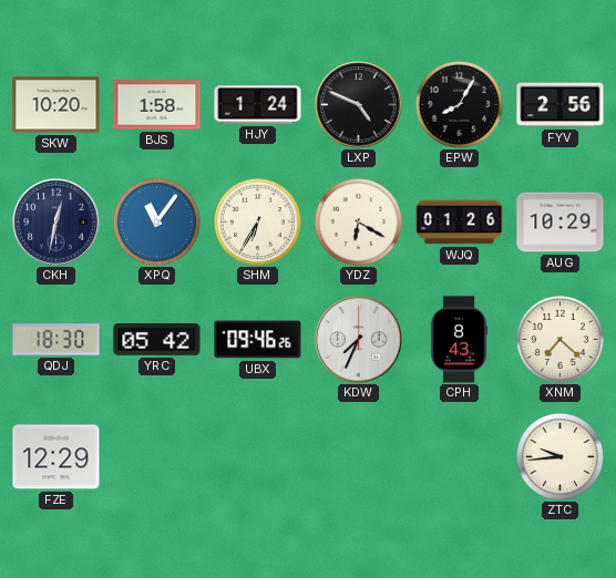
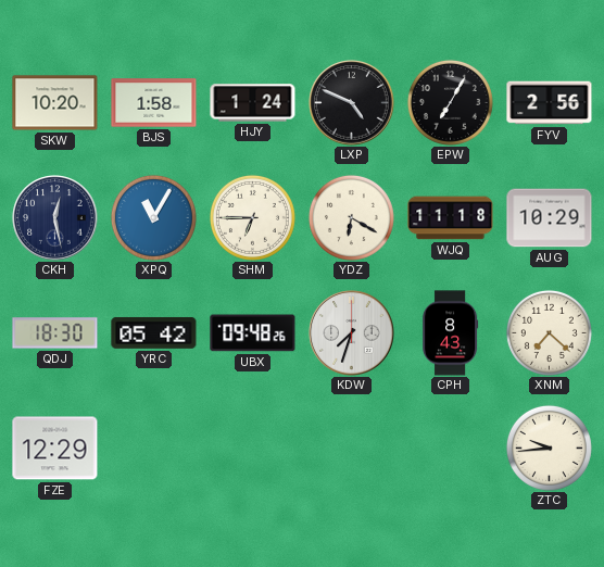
EPW: 8:05 -> 7:05
CKH: 12:32 -> 12:28
XPQ: 11:06 -> 11:05
SHM: 6:35 -> 6:45
WJQ: 01:26 -> 11:18
UBX: 09:46 -> 09:48
KDW: 7:34 -> 7:33
